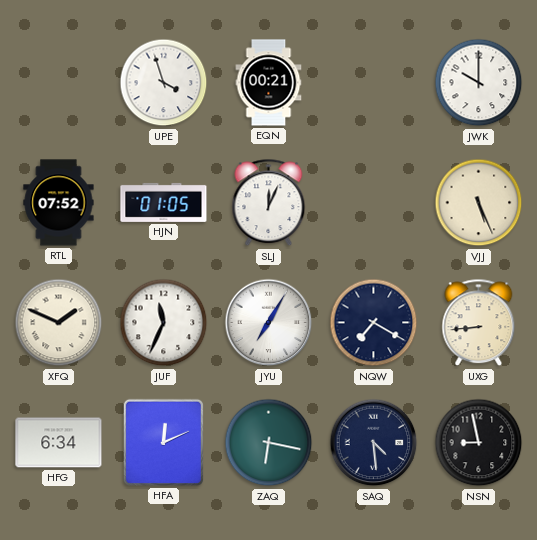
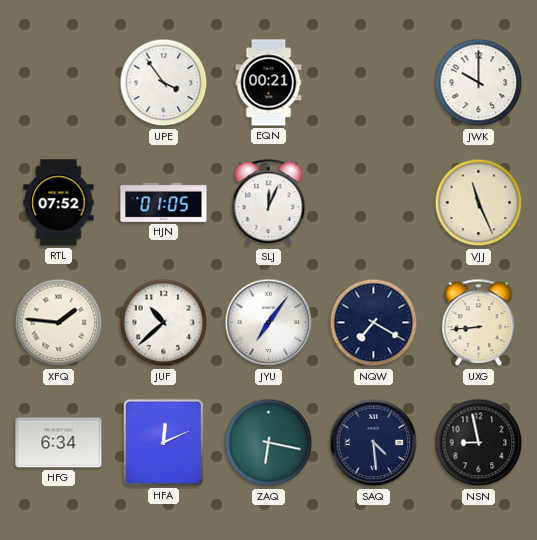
UPE: 3:57 -> 3:54
VJJ: 5:26 -> 11:26
XFQ: 1:49 -> 1:46
JUF: 11:34 -> 10:38
JYU: 7:05 -> 7:06
